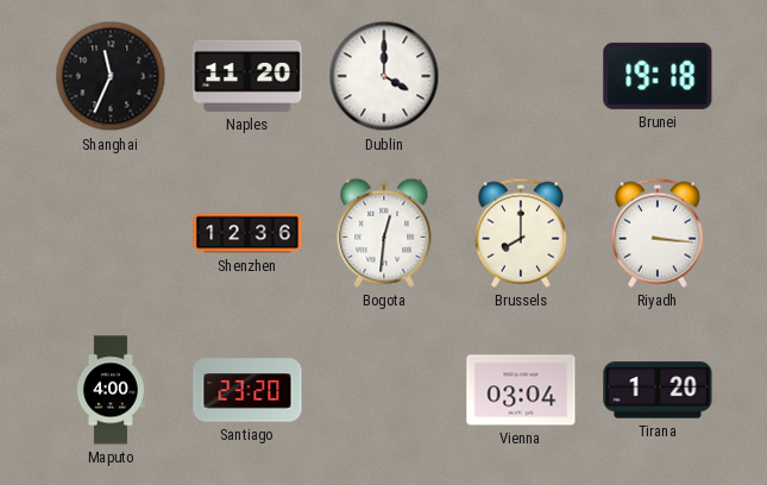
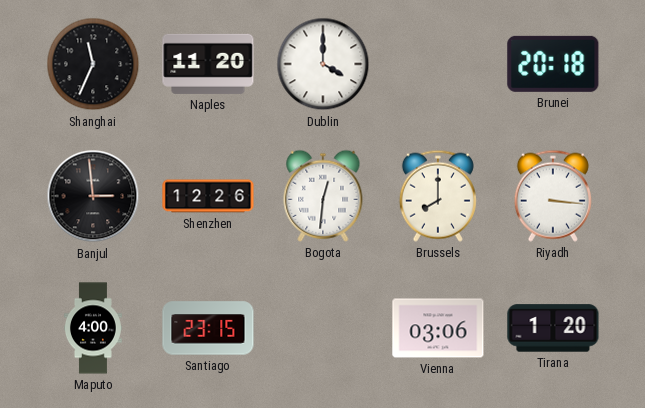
Brunei: 19:18 -> 20:18
Banjul: none -> 2:59
Shenzhen: 12:36 -> 12:26
Santiago: 23:20 -> 23:15
Vienna: 03:04 -> 03:06
